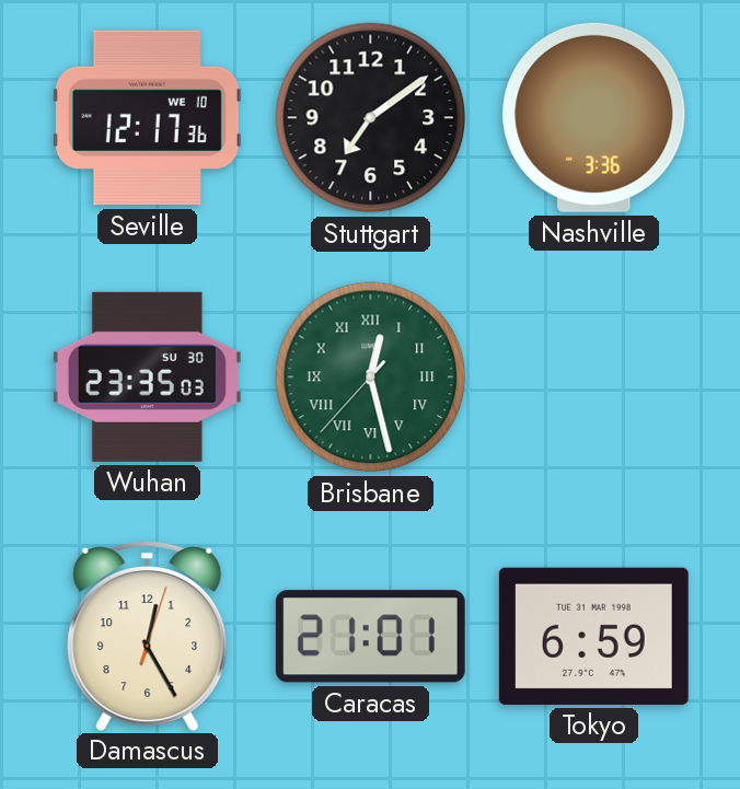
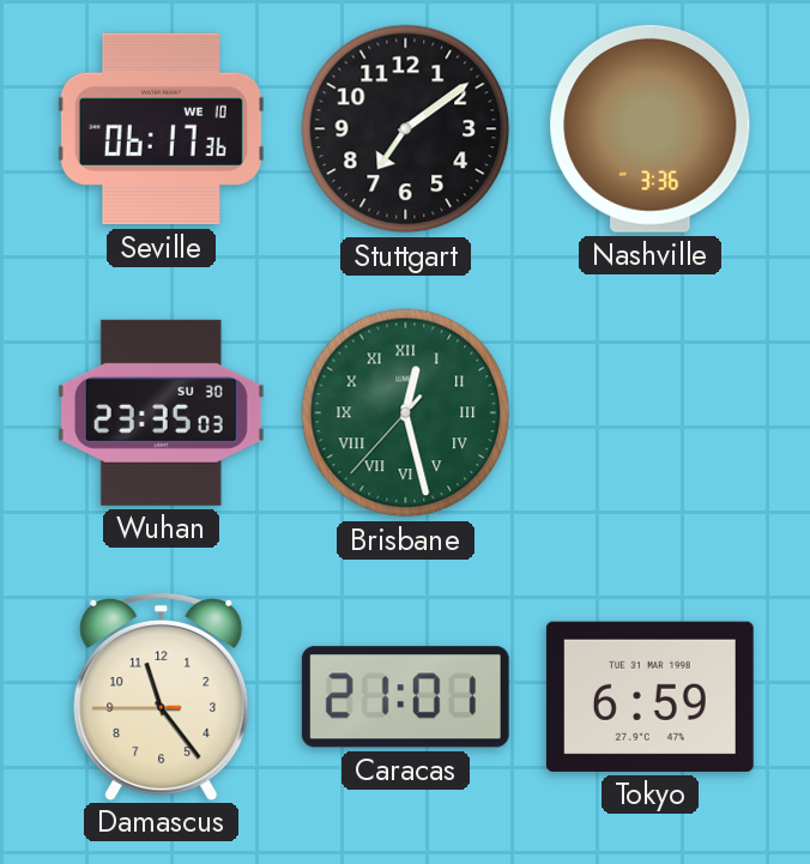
Seville: 12:17 -> 06:17
Damascus: 12:25 -> 11:23
